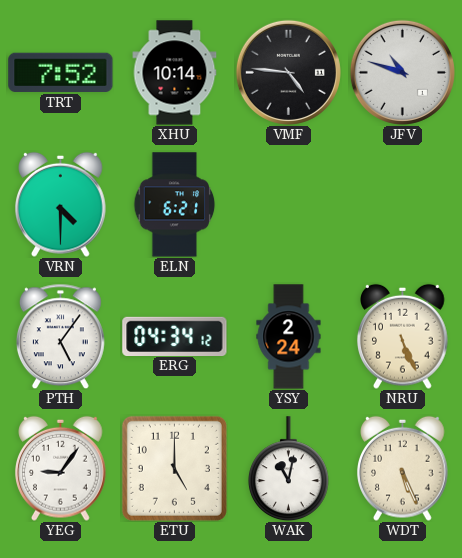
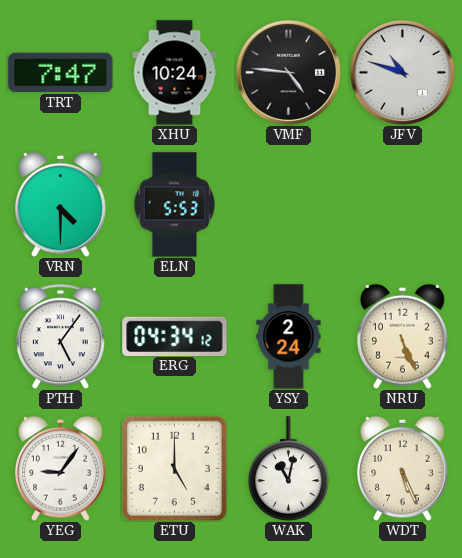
TRT: 7:52 -> 7:47
XHU: 10:14 -> 10:24
ELN: 6:21 -> 5:53
